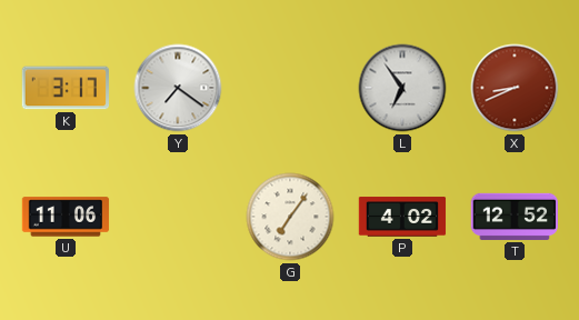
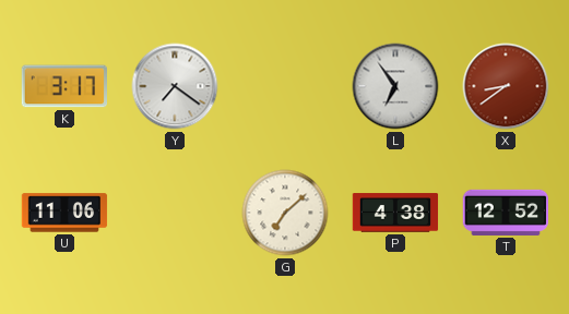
X: 8:41 -> 8:39
G: 7:06 -> 7:08
P: 4:02 -> 4:38
